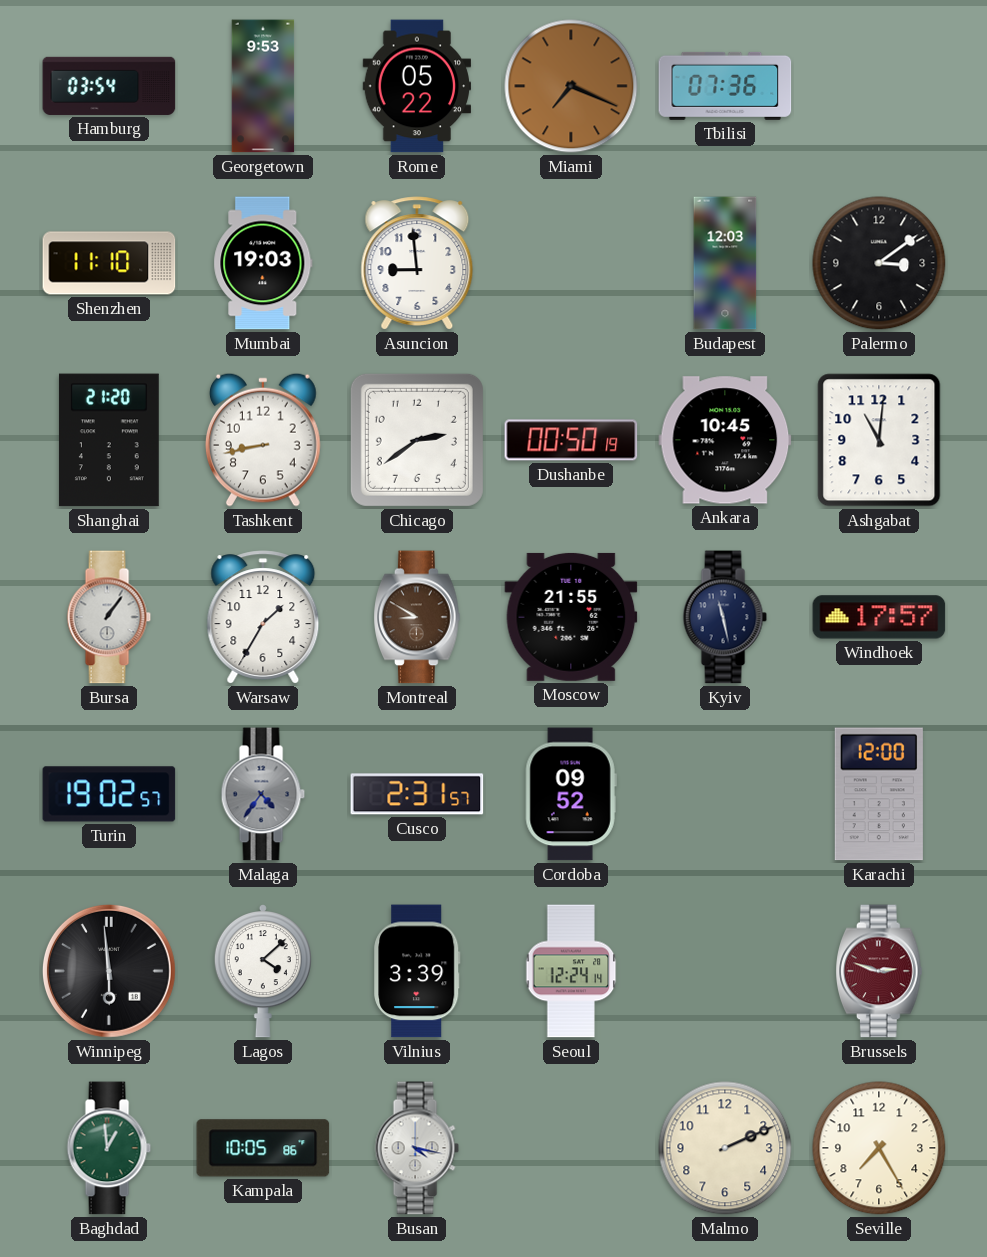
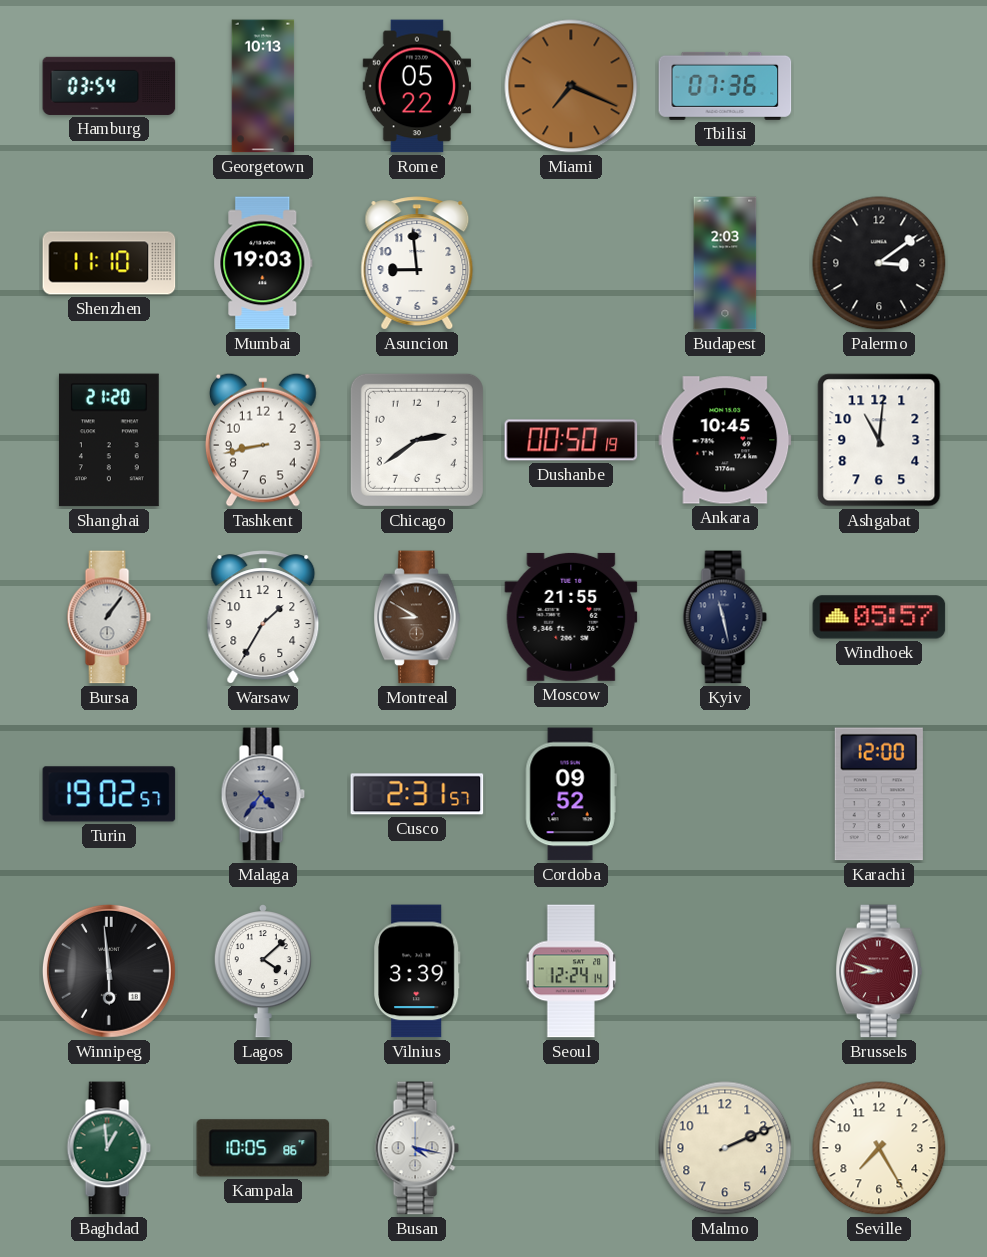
Georgetown: 9:53 -> 10:13
Budapest: 12:03 -> 2:03
Windhoek: 17:57 -> 05:57
Brussels: 2:48 -> 8:48
